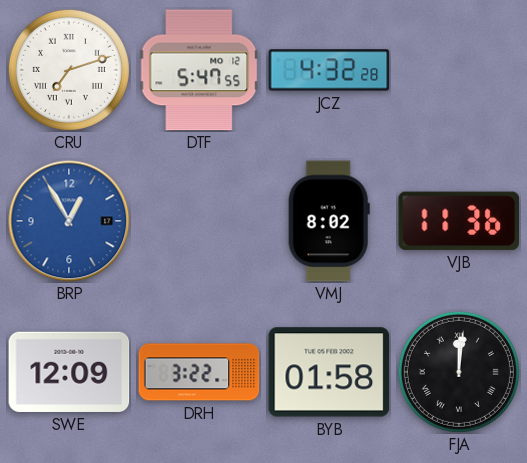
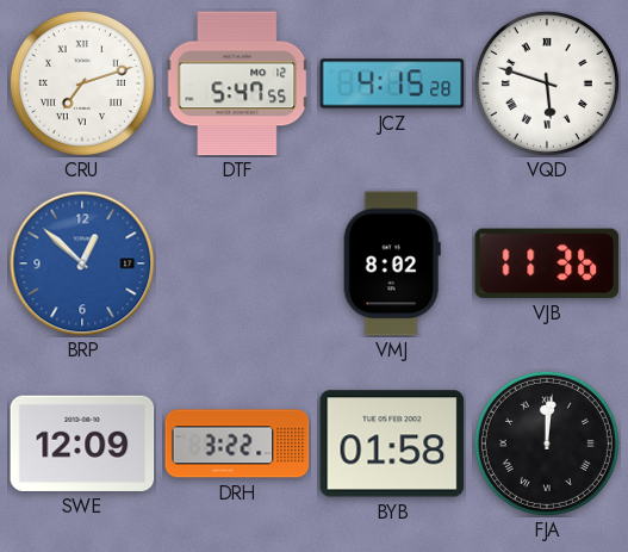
JCZ: 4:32 -> 4:15
VQD: none -> 5:48
BRP: 12:55 -> 12:52
